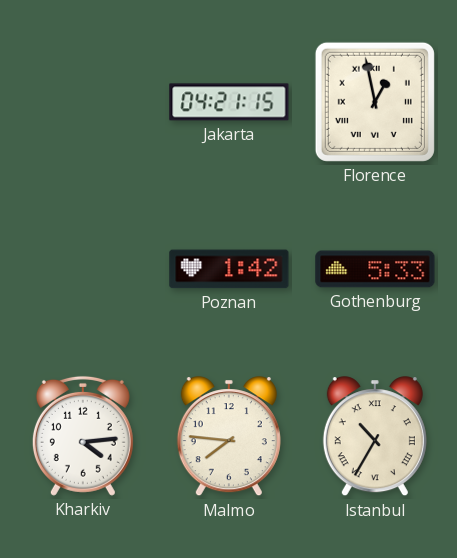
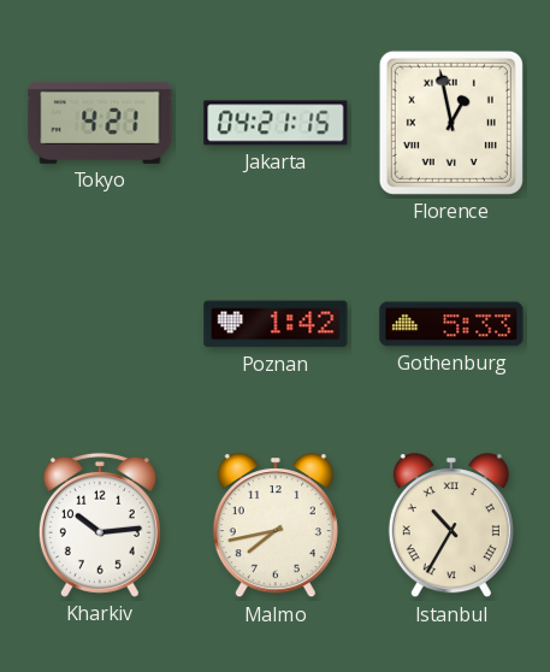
Tokyo: none -> 4:21
Kharkiv: 4:14 -> 10:14
Malmo: 7:46 -> 7:43
